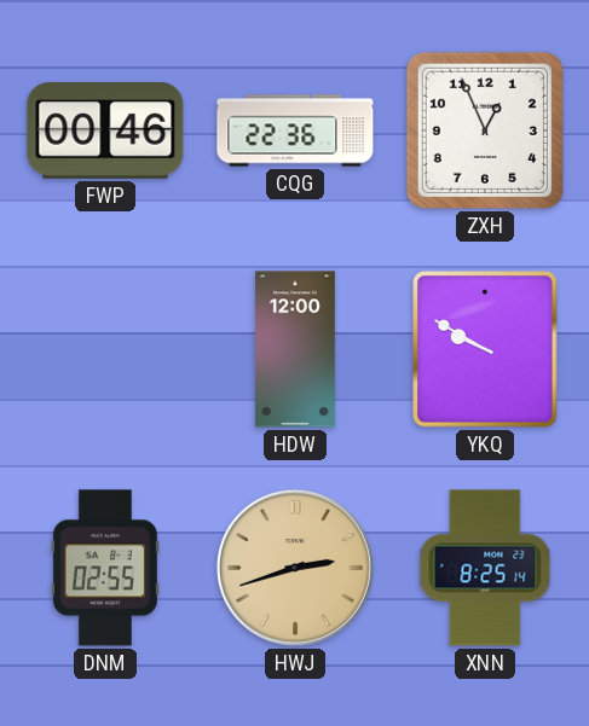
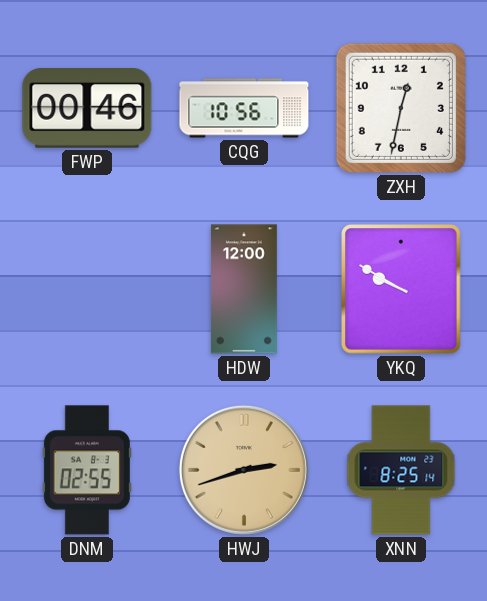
CQG: 22:36 -> 10:56
ZXH: 12:56 -> 12:32
